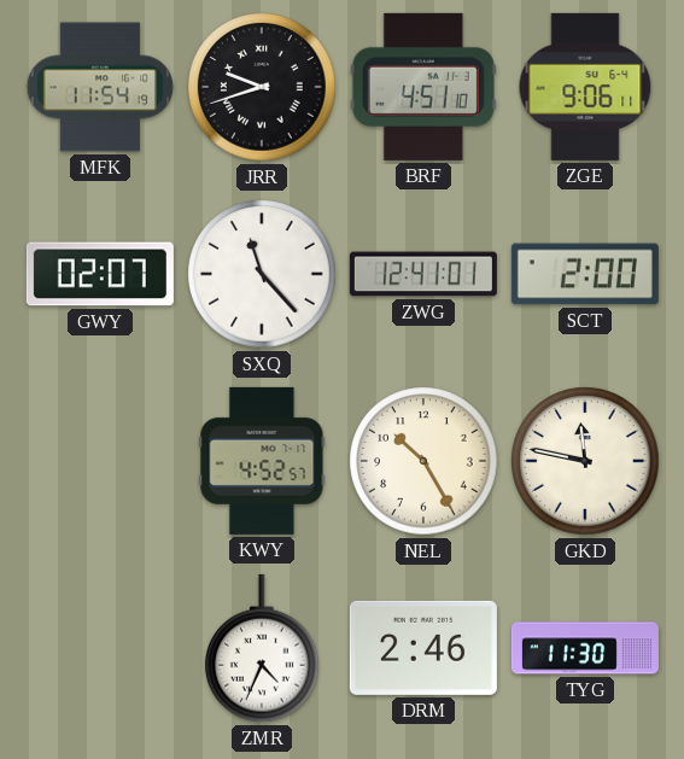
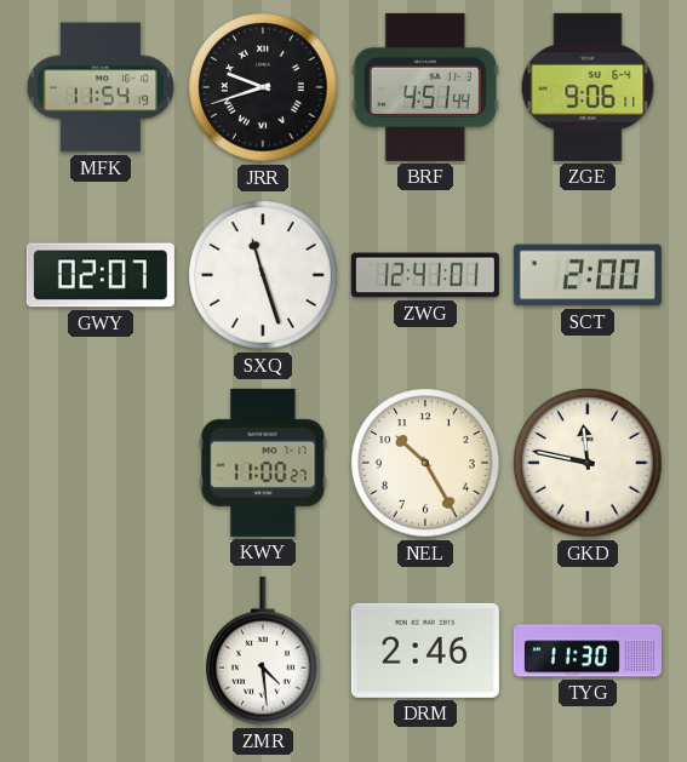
BRF: 4:51:10 -> 4:51:44
SXQ: 11:23 -> 11:27
KWY: 4:52 -> 11:00
ZMR: 4:34 -> 4:29
